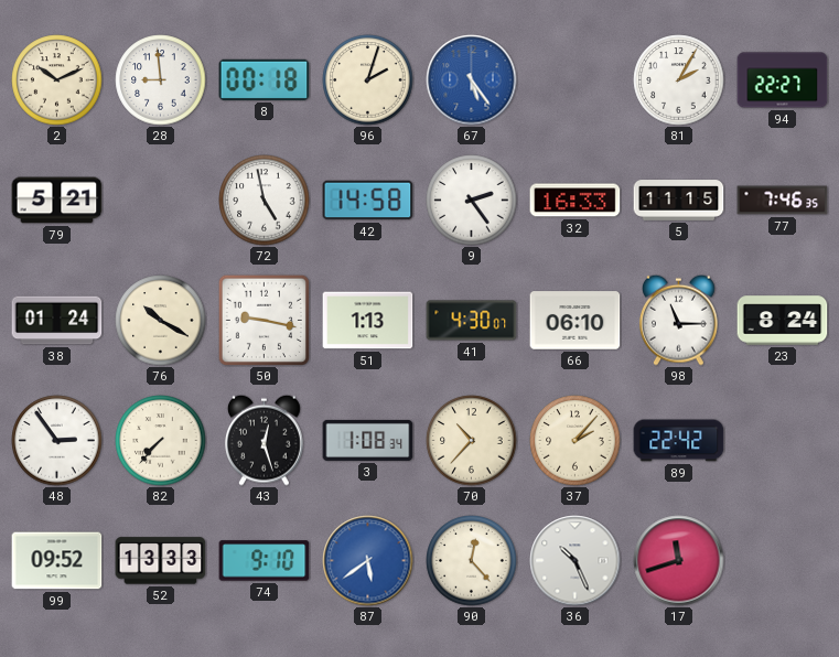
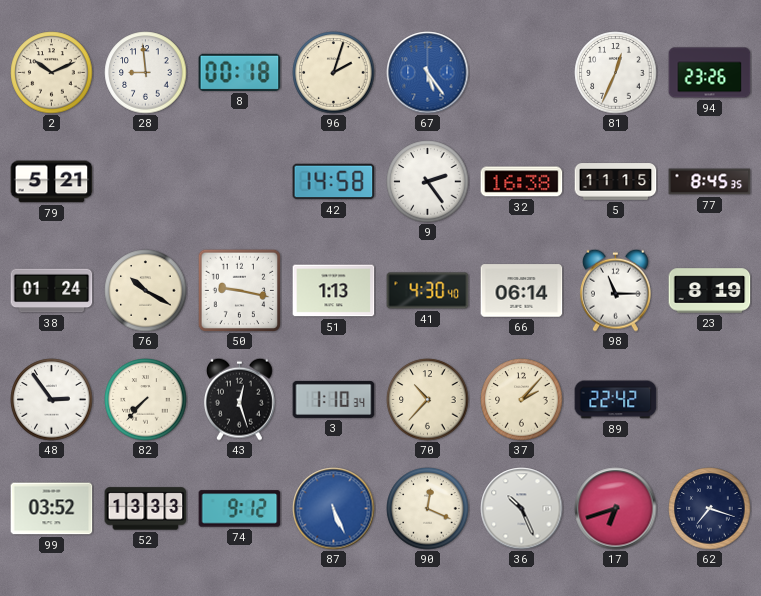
81: 2:05 -> 12:34
94: 22:27 -> 23:26
72: 4:58 -> none
32: 16:33 -> 16:38
77: 7:46 -> 8:45
41: 4:30:07 -> 4:30:40
66: 06:10 -> 06:14
23: 8:24 -> 8:19
3: 1:08 -> 1:10
99: 09:52 -> 03:52
74: 9:10 -> 9:12
87: 5:39 -> 5:26
90: 12:23 -> 12:19
17: 11:42 -> 6:42
62: none -> 7:18
